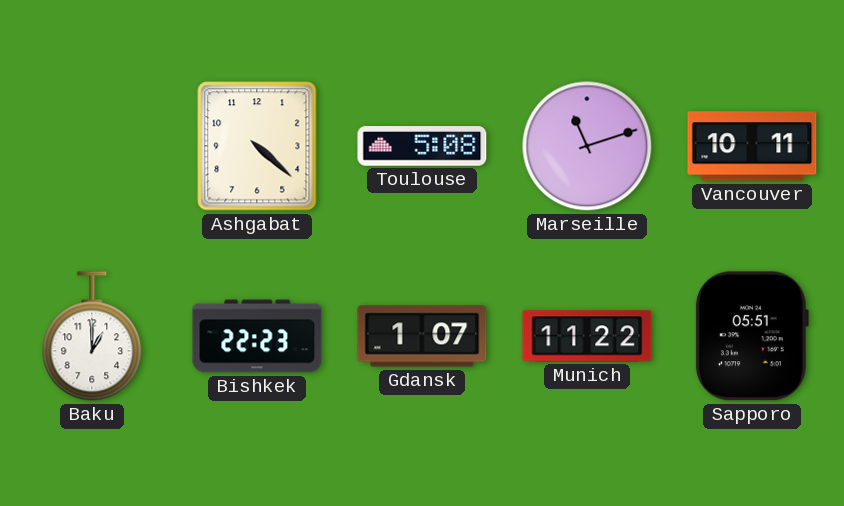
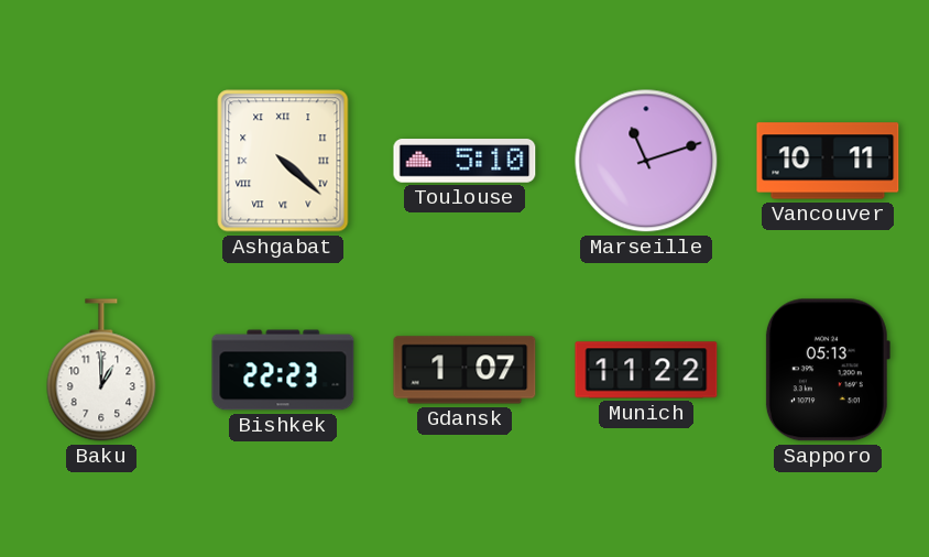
Ashgabat numerals: Arabic -> Roman
Toulouse: 5:08 -> 5:10
Sapporo: 05:51 -> 05:13
